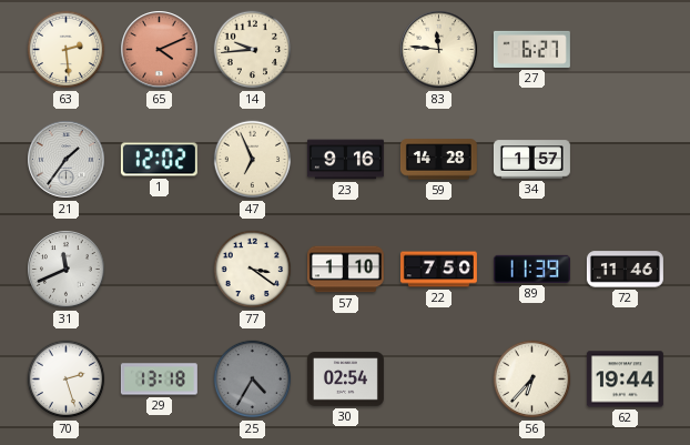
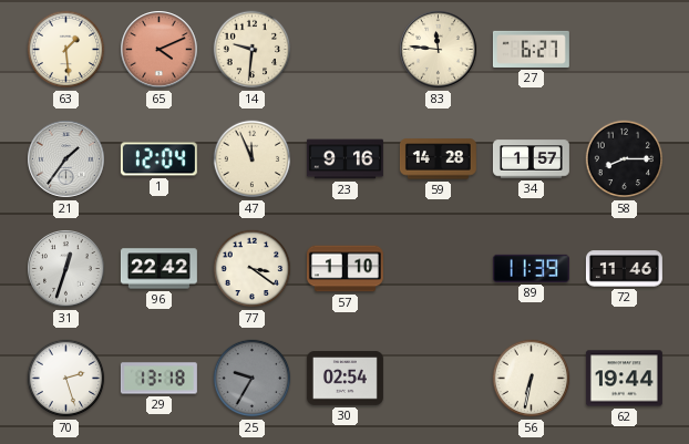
63: 2:29 -> 1:29
14: 9:44 -> 9:31
1: 12:02 -> 12:04
47: 6:56 -> 11:56
58: none -> 8:15
31: 11:41 -> 12:33
96: none -> 22:42
22: 7:50 -> none
25: 4:35 -> 9:35
56: 6:37 -> 6:32
